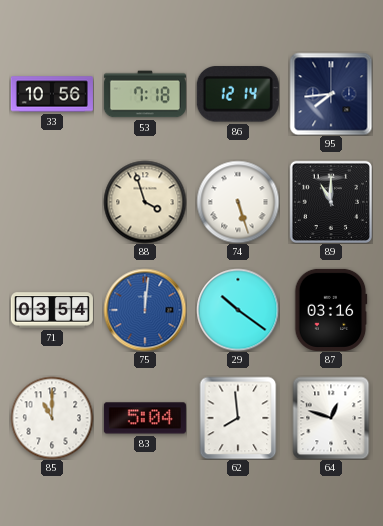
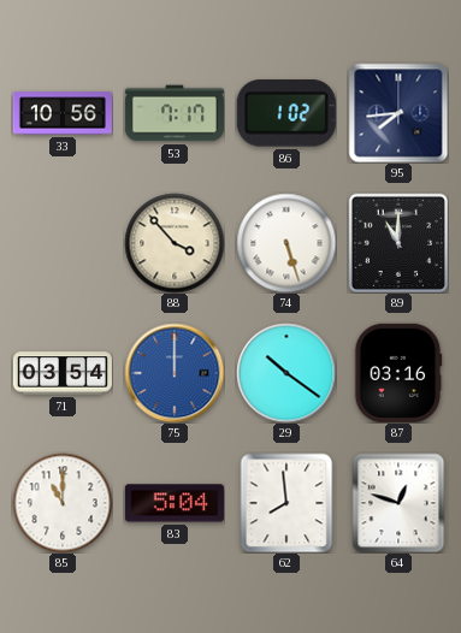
53: 7:18 -> 7:17
86: 12:14 -> 1:02
88: 3:57 -> 3:53
75: 12:01 -> 12:00
